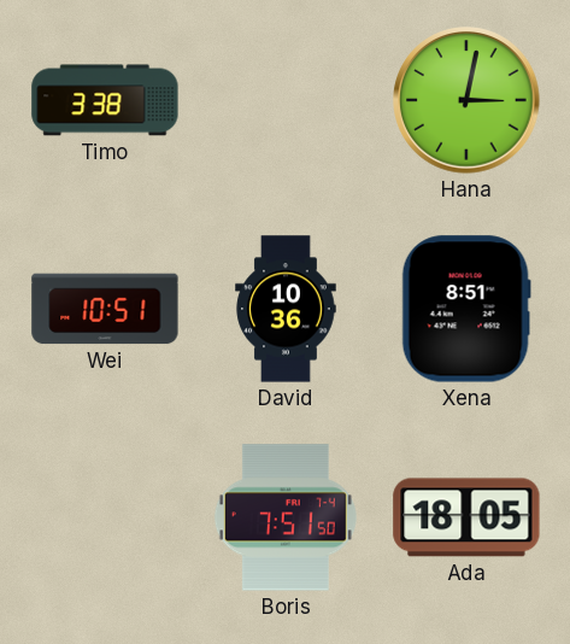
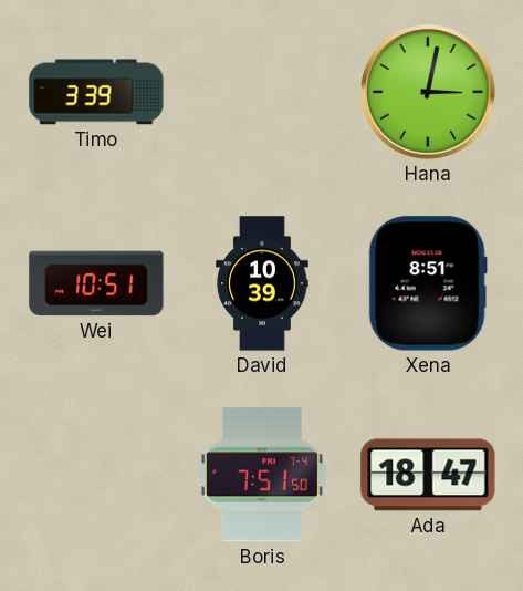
Timo: 3:38 -> 3:39
David: 10:36 -> 10:39
Ada: 18:05 -> 18:47
